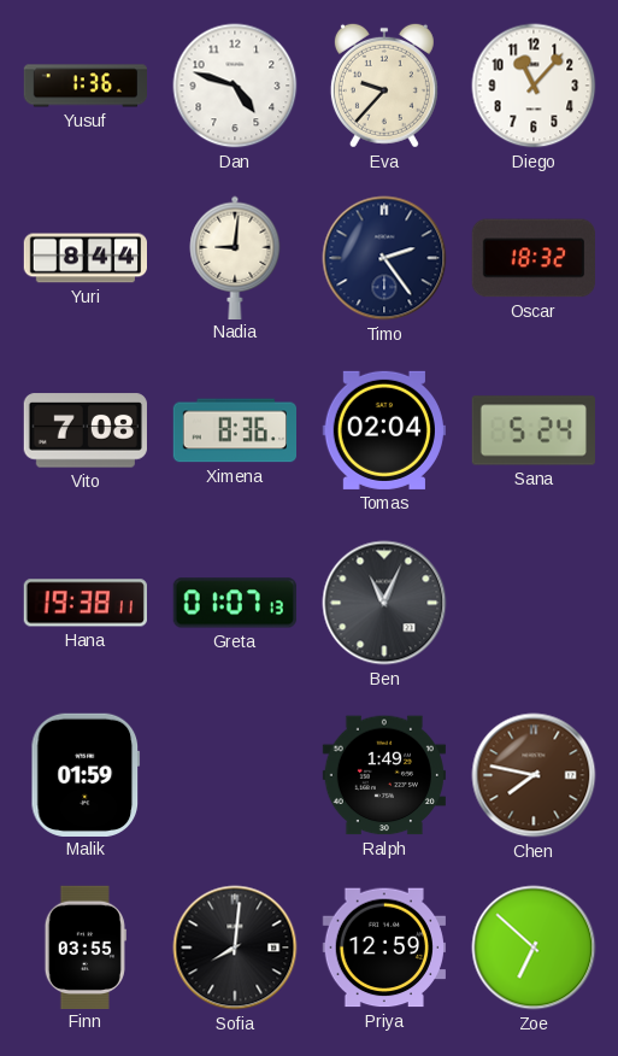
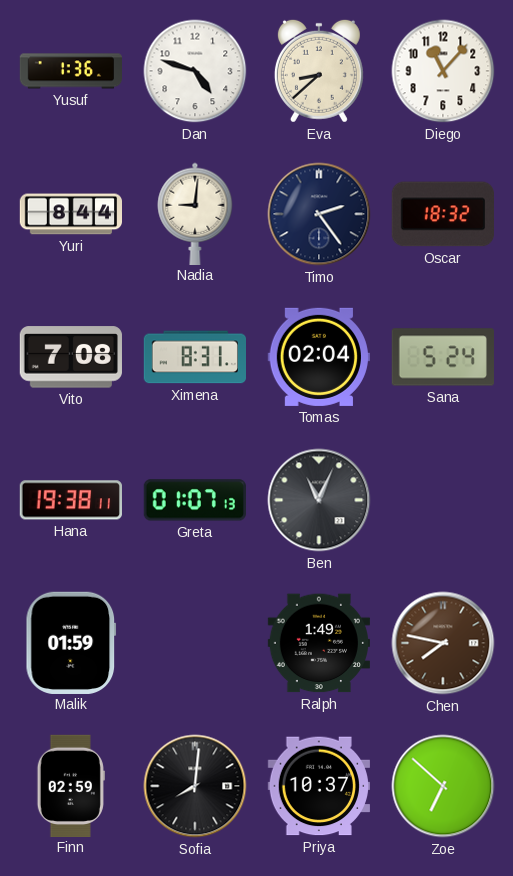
Eva: 9:37 -> 8:38
Ximena: 8:36 -> 8:31
Finn: 03:55 -> 02:59
Priya: 12:59 -> 10:37
